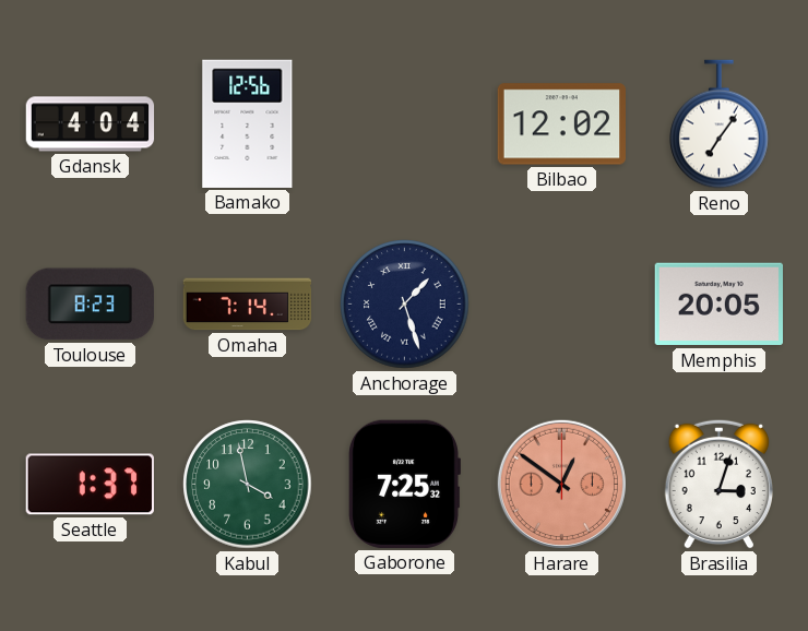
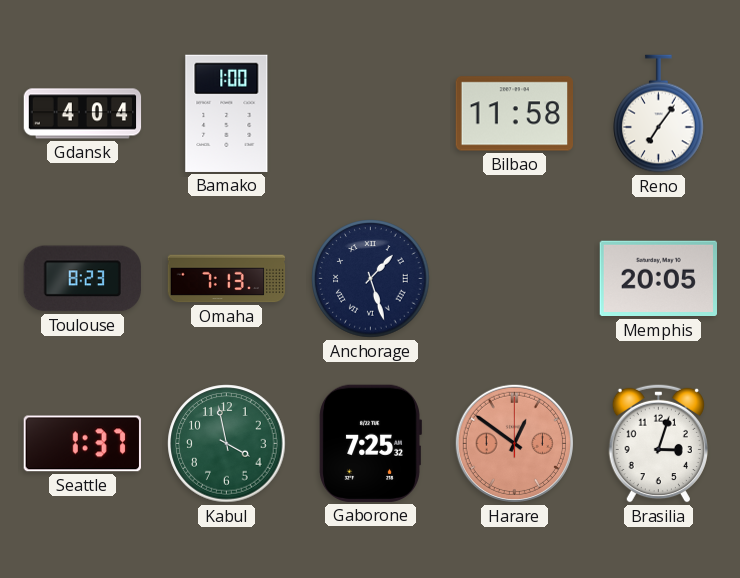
Bamako: 12:56 -> 1:00
Bilbao: 12:02 -> 11:58
Omaha: 7:14 -> 7:13
